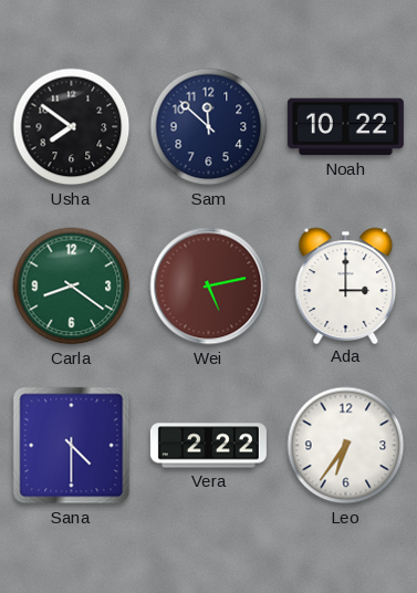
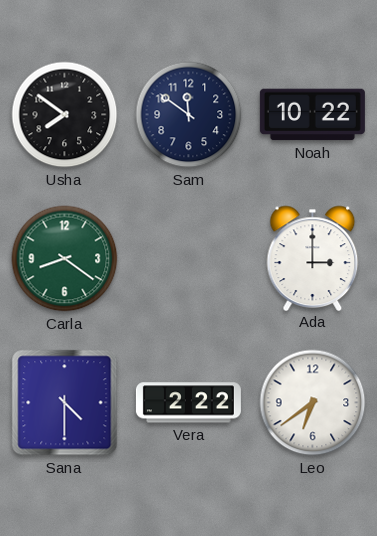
Sam: 11:52 -> 11:51
Wei: 5:13 -> none
Leo: 6:36 -> 6:39
